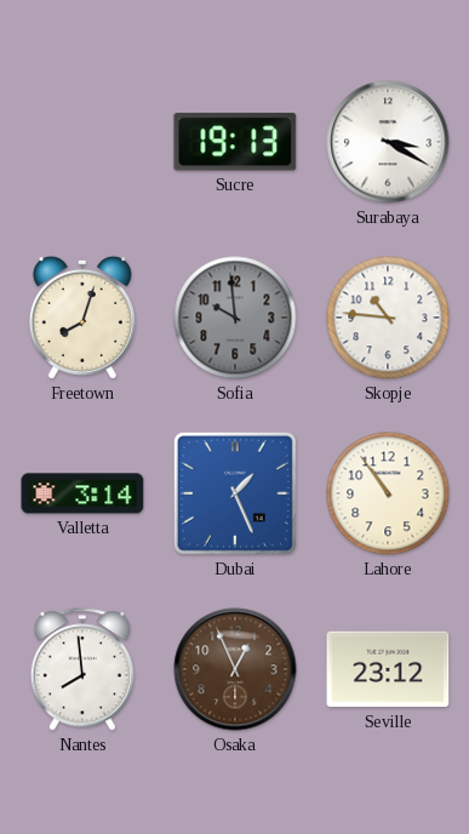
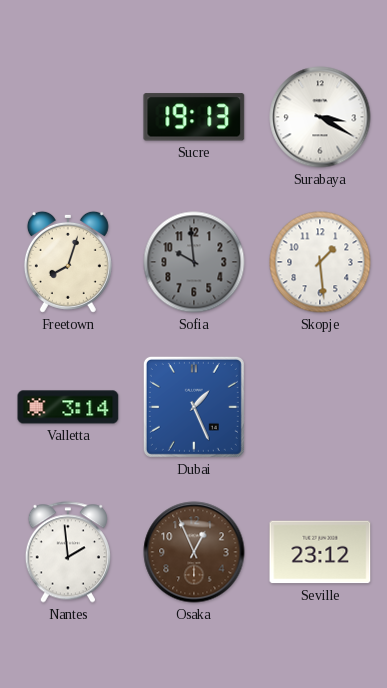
Skopje: 10:46 -> 1:29
Lahore: 10:54 -> none
Nantes: 7:59 -> 1:59
